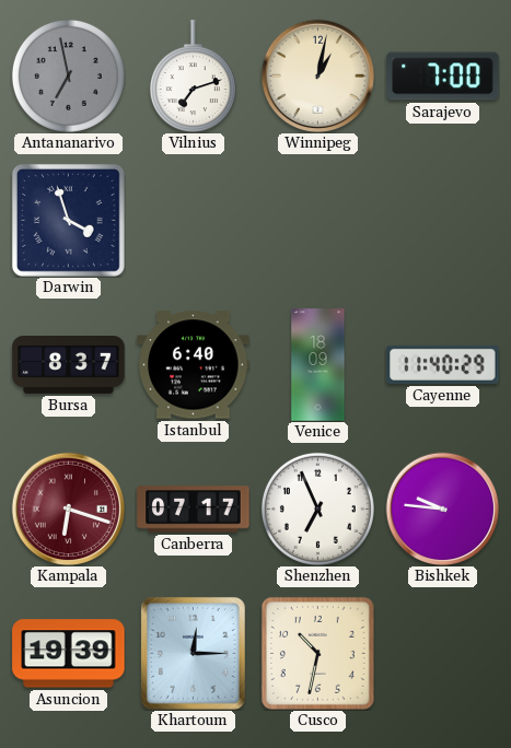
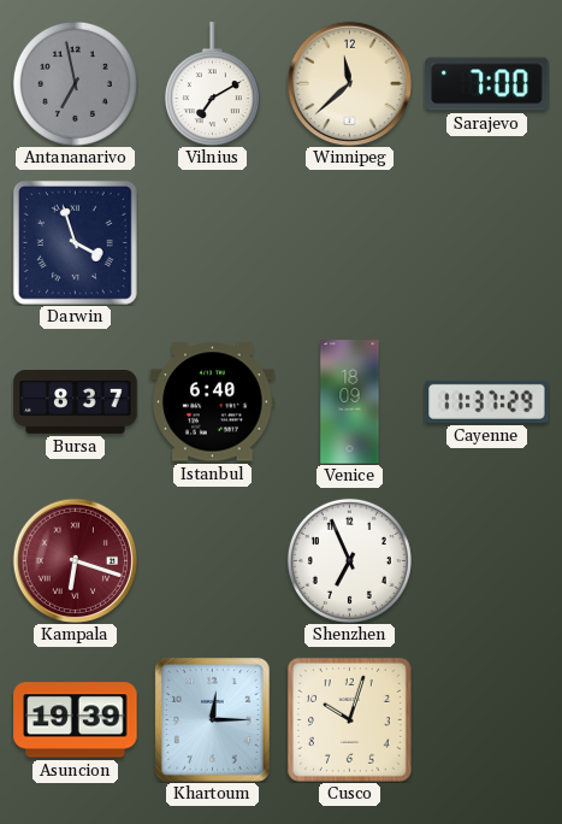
Vilnius: 7:12 -> 7:10
Winnipeg: 1:02 -> 11:38
Cayenne: 11:40 -> 11:37
Canberra: 07:17 -> none
Bishkek: 9:46 -> none
Cusco: 10:32 -> 10:03
